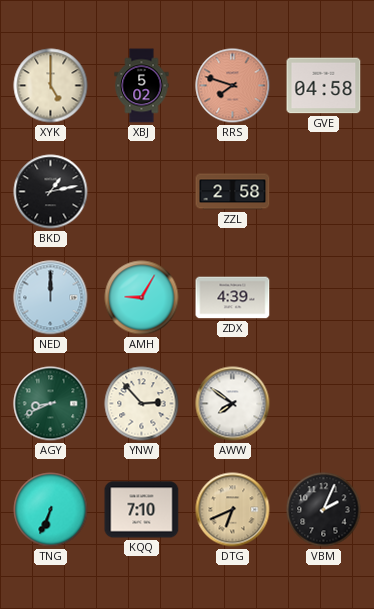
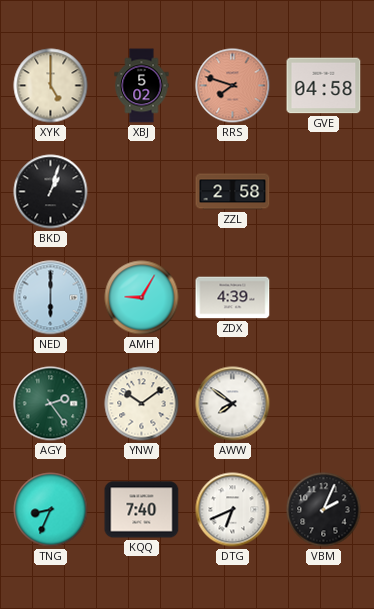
BKD: 1:13 -> 1:03
NED: 12:00 -> 6:00
AGY: 8:41 -> 2:24
YNW: 2:53 -> 10:09
TNG: 6:34 -> 8:34
KQQ: 7:10 -> 7:40
DTG dial: champagne -> white
